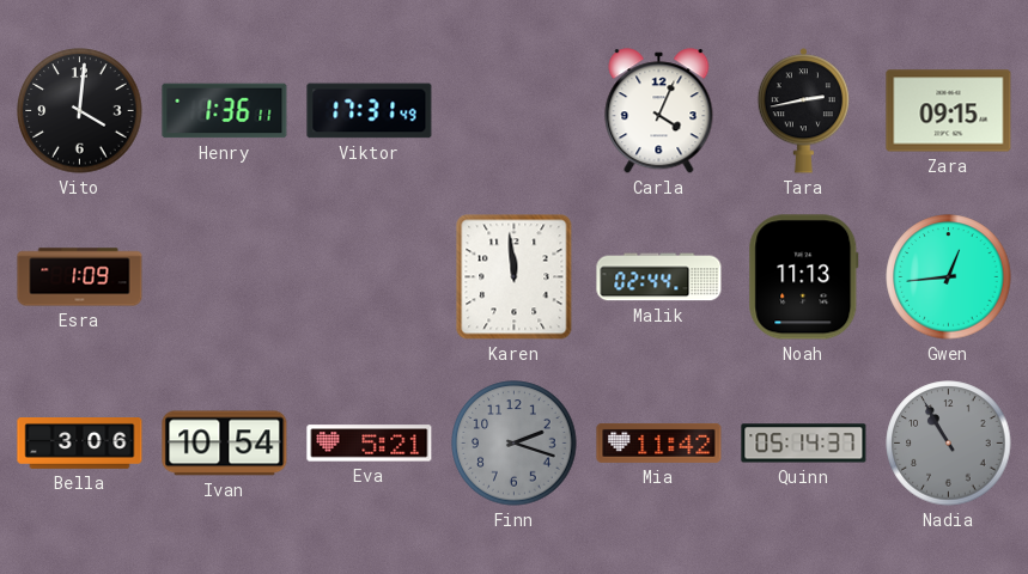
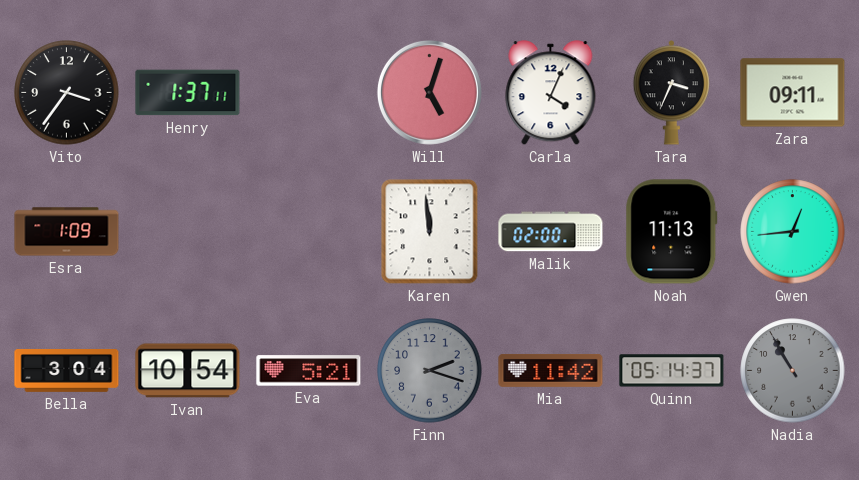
Vito: 4:01 -> 3:36
Henry: 1:36 -> 1:37
Viktor: 17:31 -> none
Will: none -> 5:03
Tara: 2:43 -> 3:34
Zara: 09:15 -> 09:11
Malik: 02:44 -> 02:00
Bella: 3:06 -> 3:04
